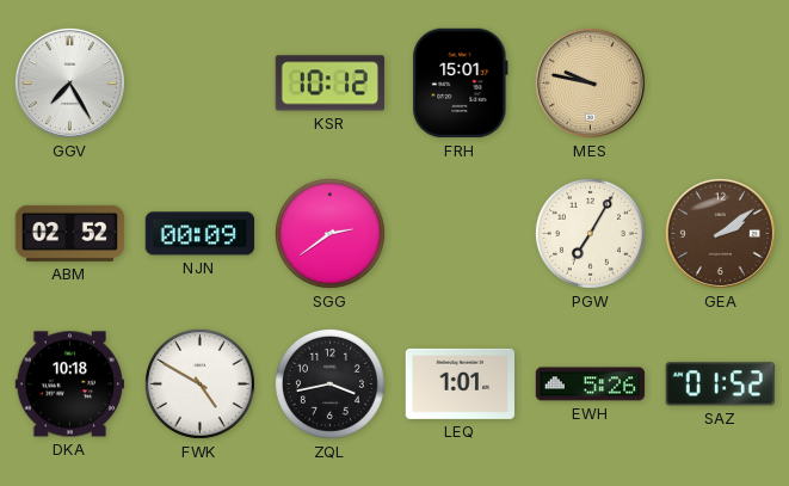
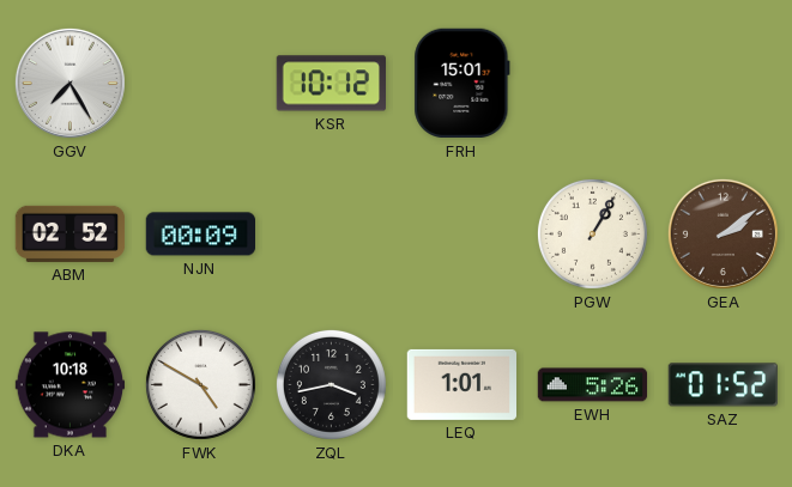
MES: 9:47 -> none
SGG: 2:39 -> none
PGW: 7:05 -> 1:05
